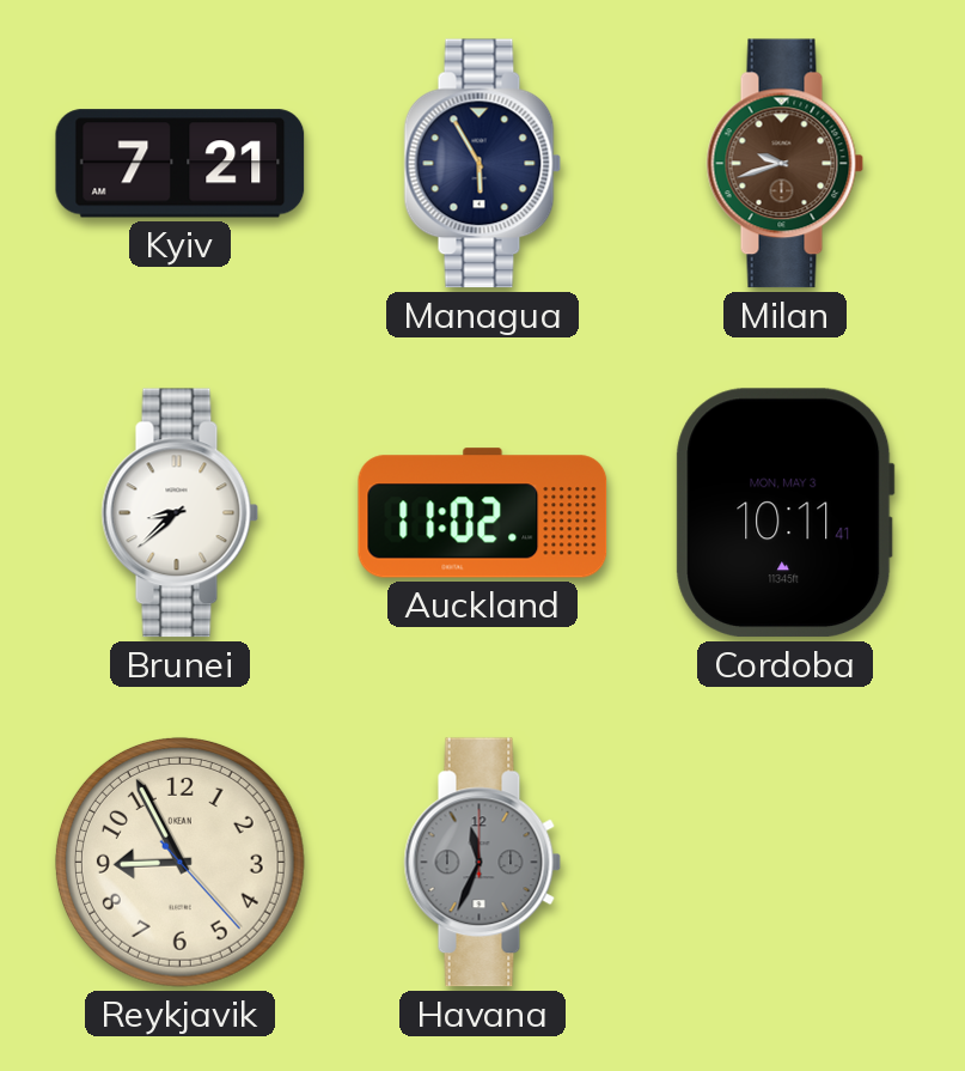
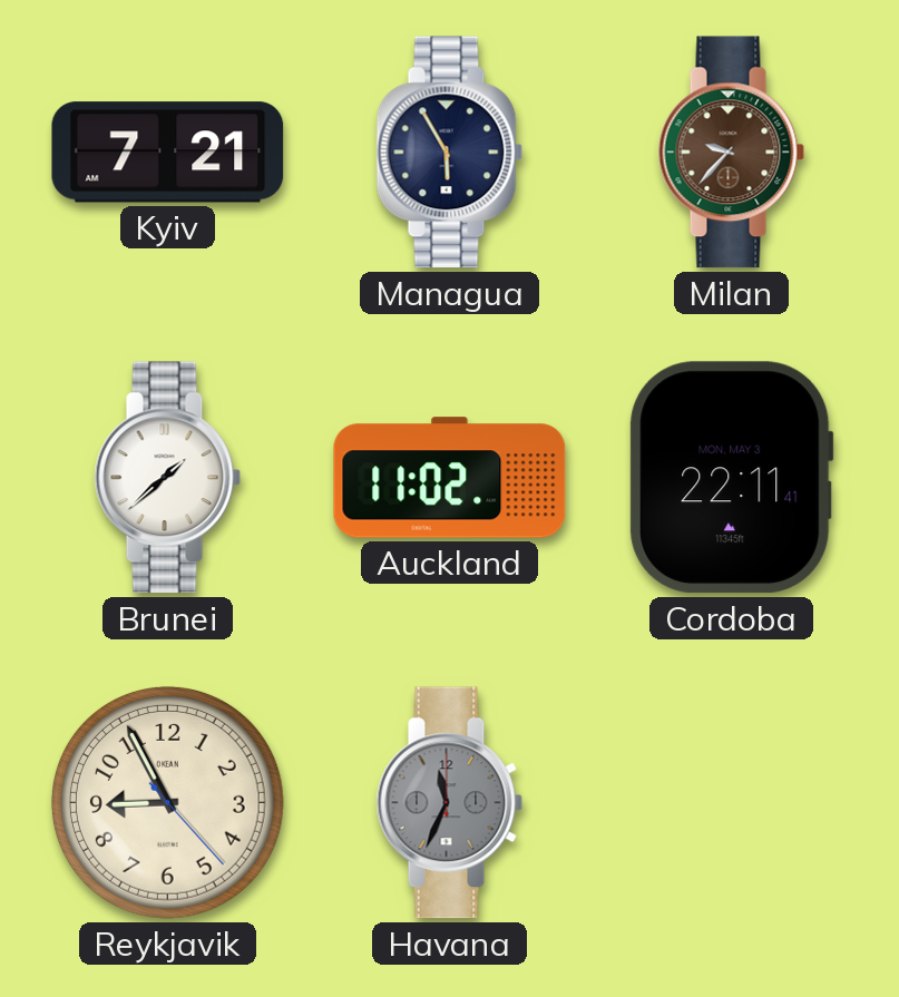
Milan: 9:42 -> 9:37
Brunei: 8:38 -> 1:38
Cordoba: 10:11 -> 22:11
